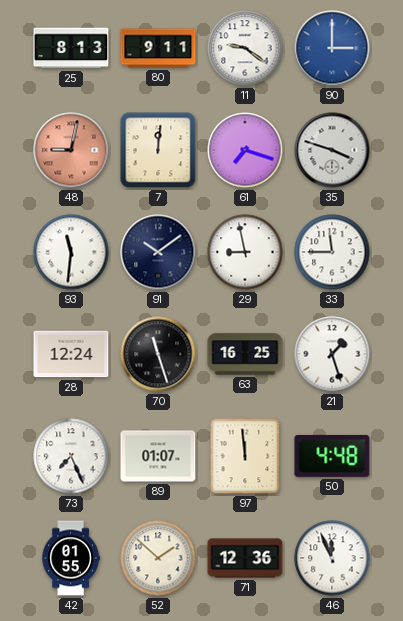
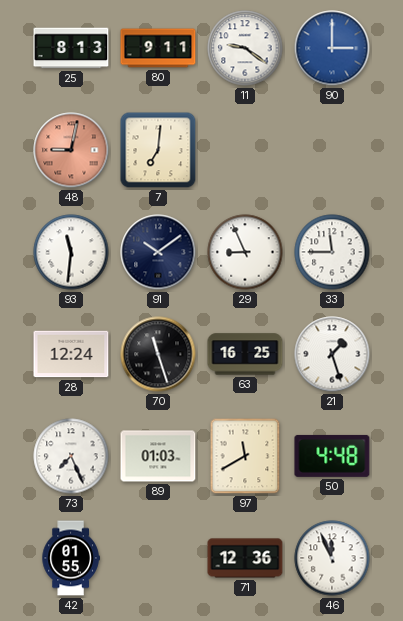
7: 12:01 -> 7:01
61: 7:18 -> none
35: 3:48 -> none
29: 8:58 -> 8:56
89: 01:07 -> 01:03
97: 11:59 -> 11:40
52: 1:52 -> none
